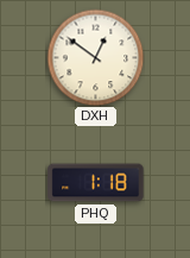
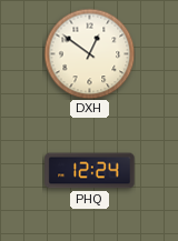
PHQ: 1:18 -> 12:24
